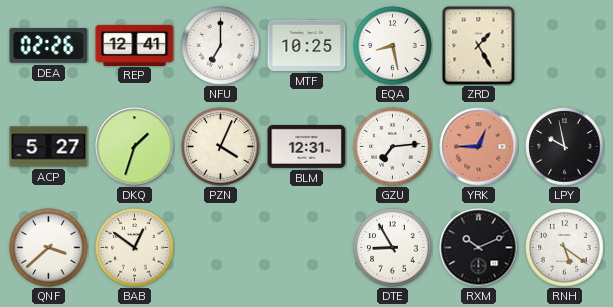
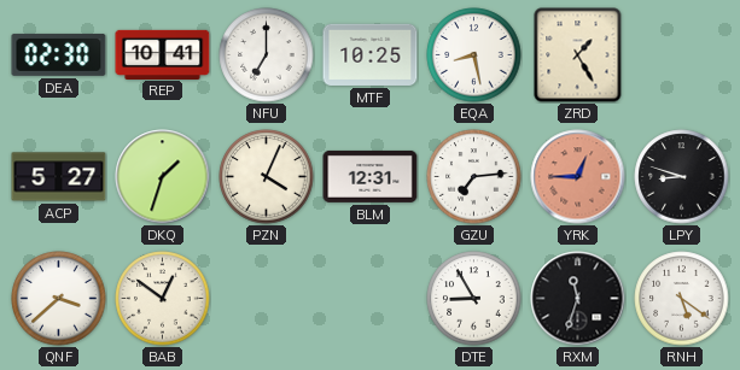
DEA: 02:26 -> 02:30
REP: 12:41 -> 10:41
LPY: 9:58 -> 8:48
RXM: 10:11 -> 11:33
